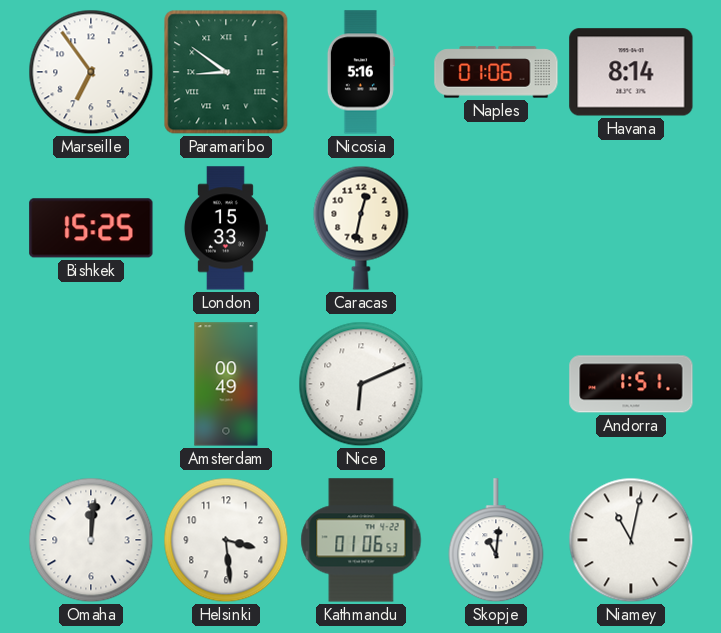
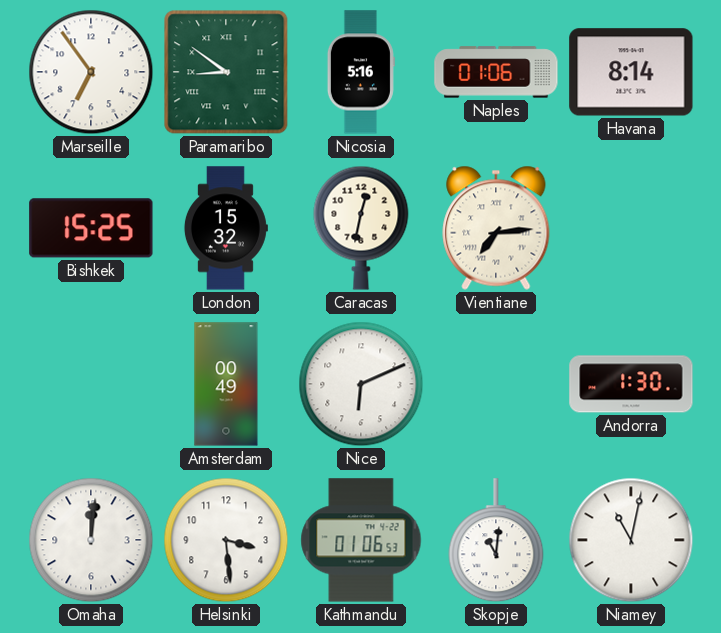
London: 15:33 -> 15:32
Vientiane: none -> 7:14
Andorra: 1:51 -> 1:30
